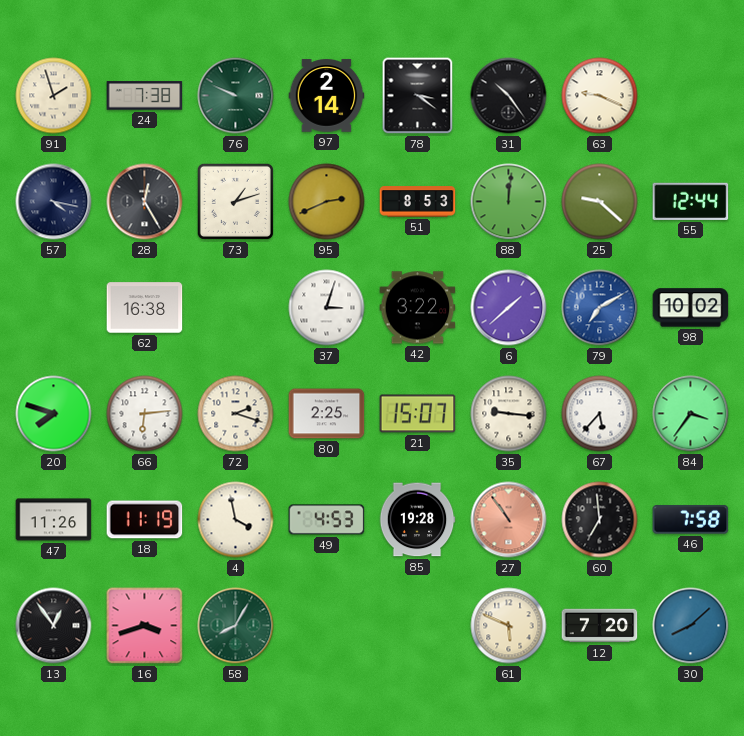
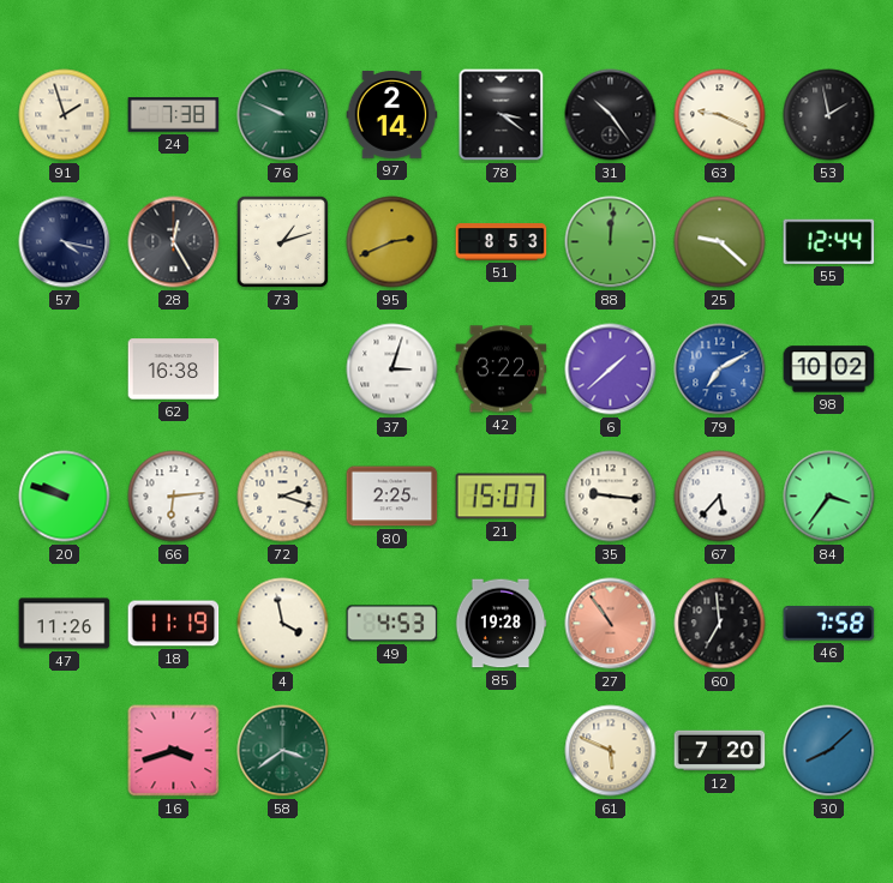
53: none -> 1:58
20: 7:48 -> 9:48
13: 12:54 -> none
58: 8:05 -> 3:39
